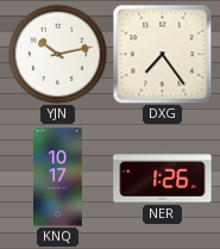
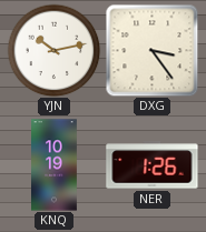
DXG: 7:24 -> 3:24
KNQ: 10:17 -> 10:19
